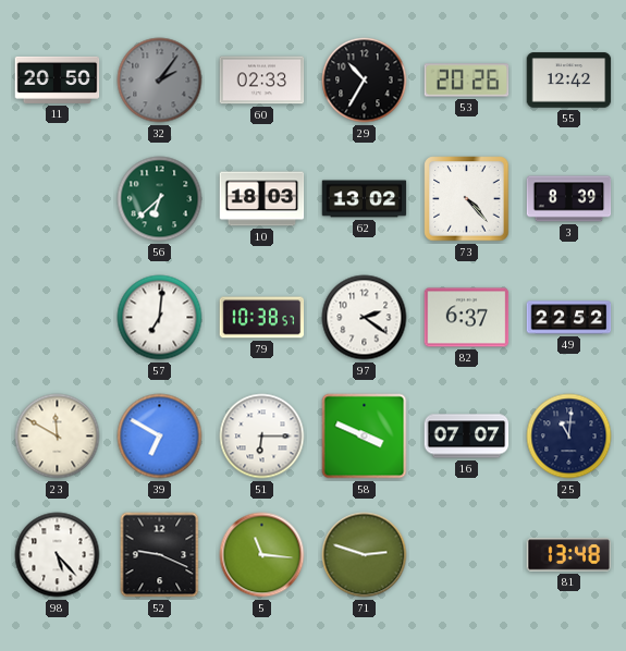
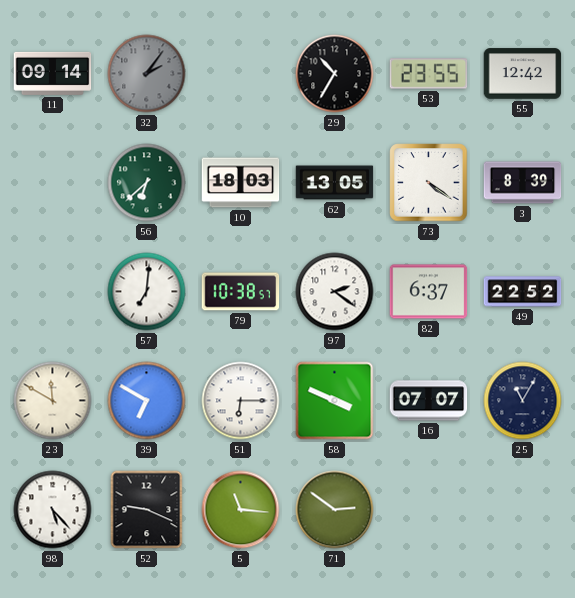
11: 20:50 -> 09:14
60: 02:33 -> none
53: 20:26 -> 23:55
62: 13:02 -> 13:05
73: 4:23 -> 4:21
25: 11:01 -> 11:05
71: 2:48 -> 2:51
81: 13:48 -> none
